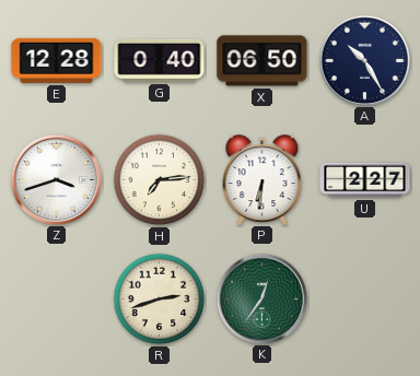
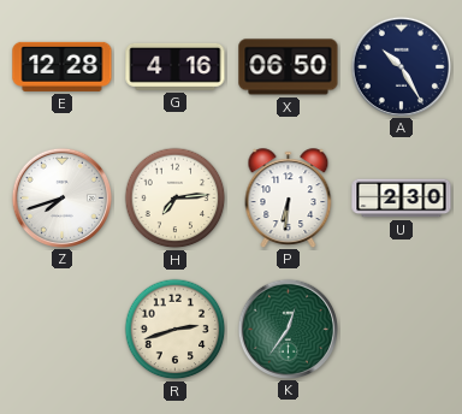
G: 0:40 -> 4:16
Z: 3:42 -> 7:42
U: 2:27 -> 2:30
